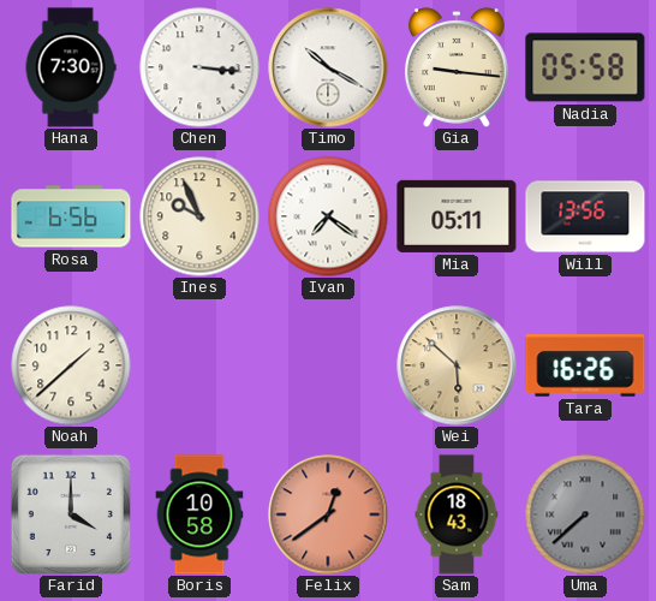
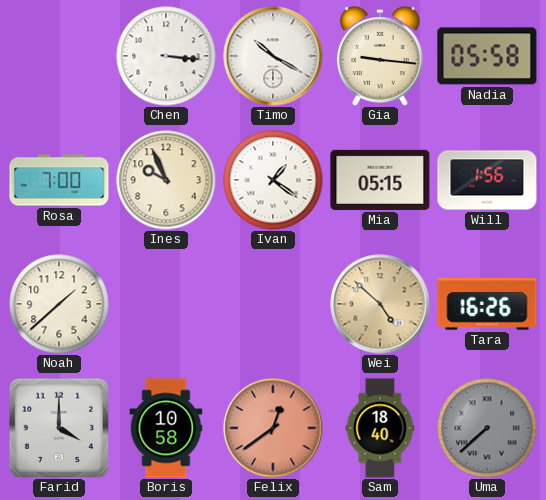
Hana: 7:30 -> none
Rosa: 6:56 -> 7:00
Ivan: 7:21 -> 1:21
Mia: 05:11 -> 05:15
Will: 13:56 -> 1:56
Wei: 5:52 -> 4:52
Sam: 18:43 -> 18:40
